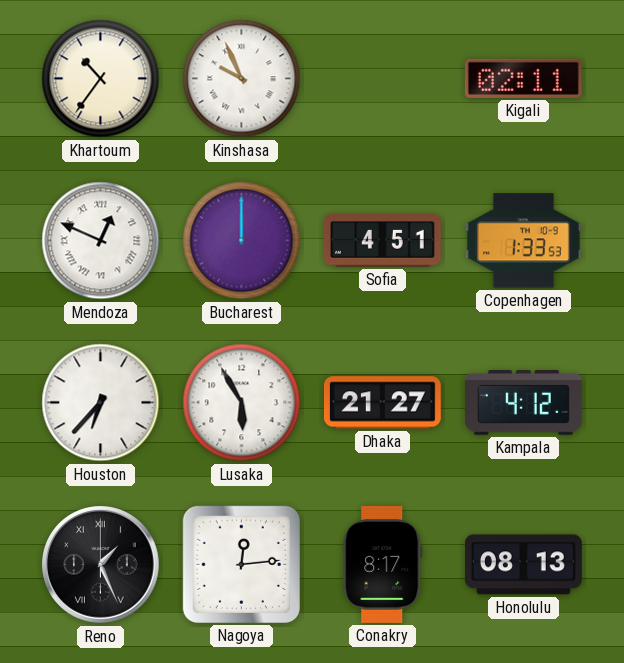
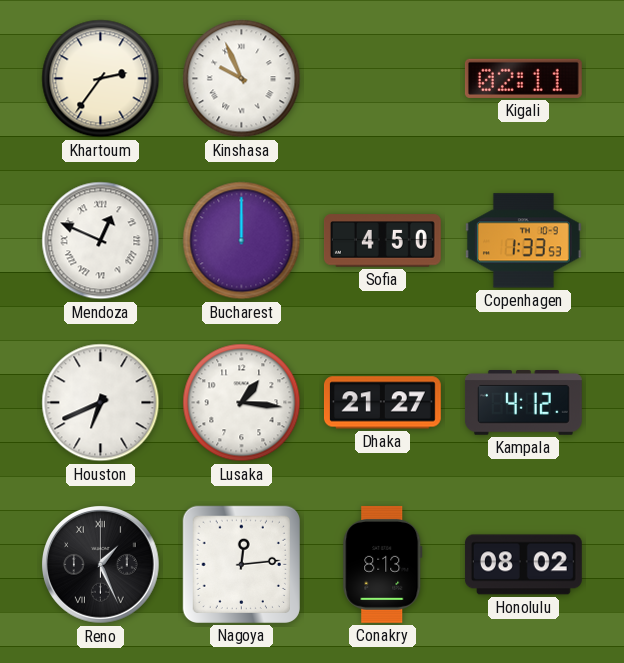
Khartoum: 10:36 -> 2:36
Sofia: 4:51 -> 4:50
Houston: 6:37 -> 6:41
Lusaka: 5:55 -> 1:16
Conakry: 8:17 -> 8:13
Honolulu: 08:13 -> 08:02
